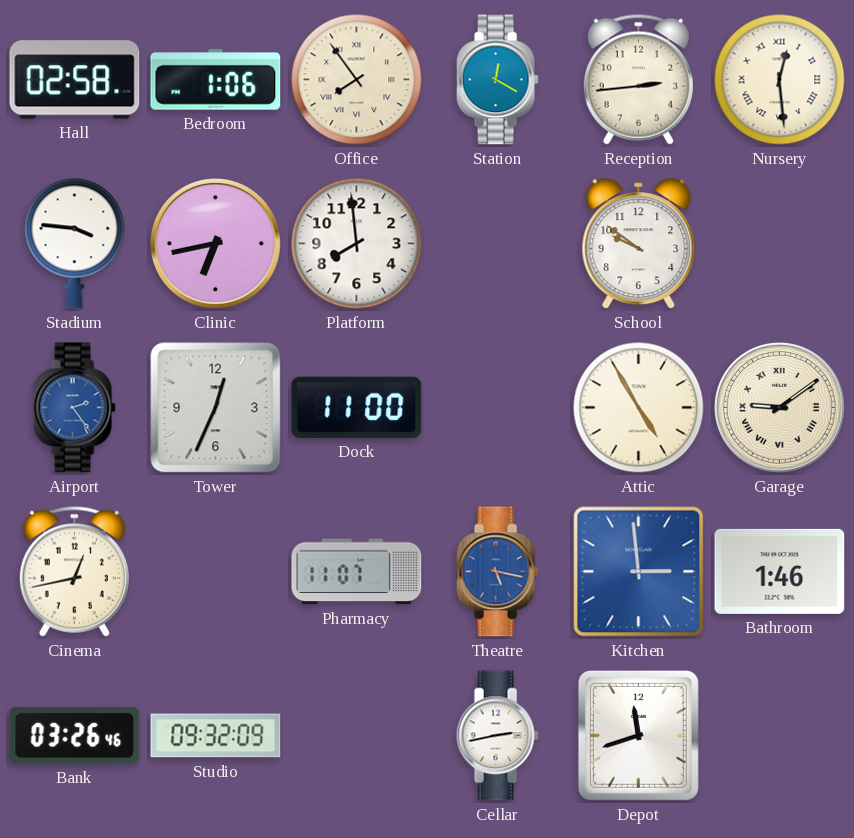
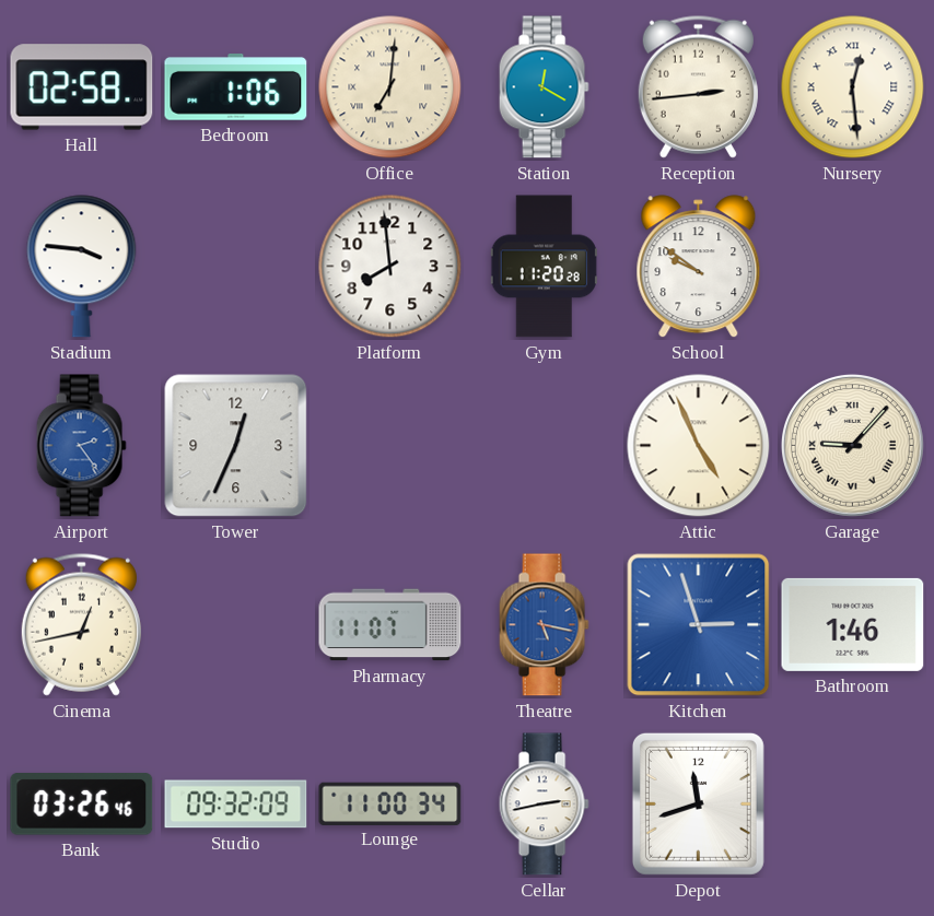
Office: 7:54 -> 7:01
Clinic: 6:43 -> none
Gym: none -> 11:20
Dock: 11:00 -> none
Attic: 4:55 -> 4:56
Garage: 9:09 -> 9:07
Kitchen: 2:59 -> 2:57
Lounge: none -> 11:00
